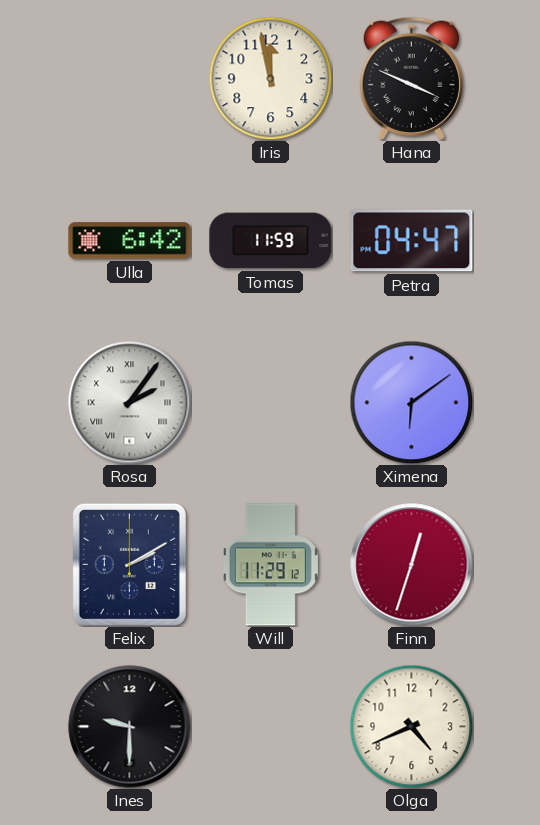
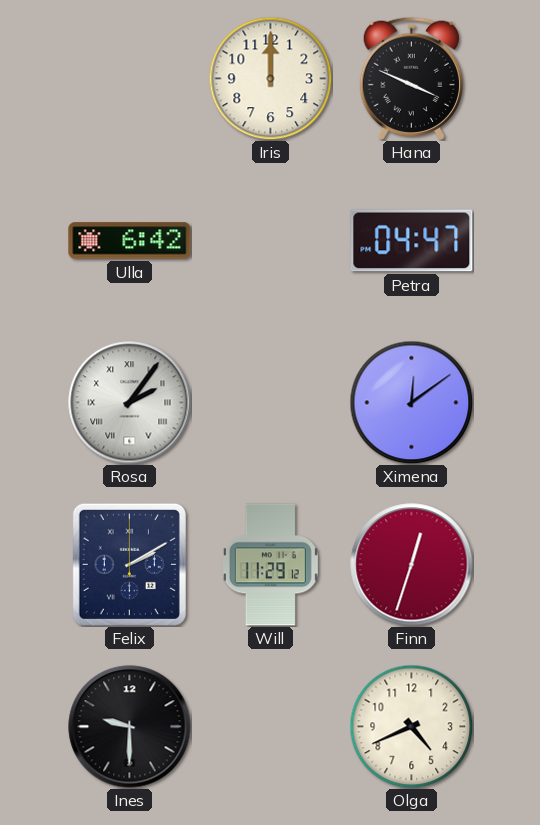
Iris: 11:58 -> 12:00
Tomas: 11:59 -> none
Ximena: 6:09 -> 12:09
